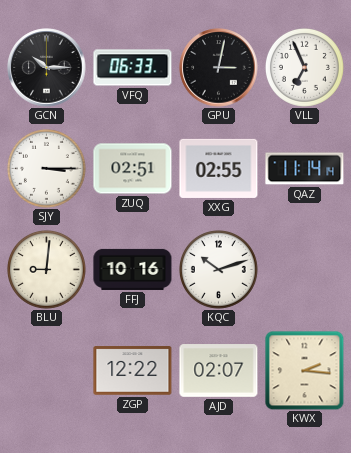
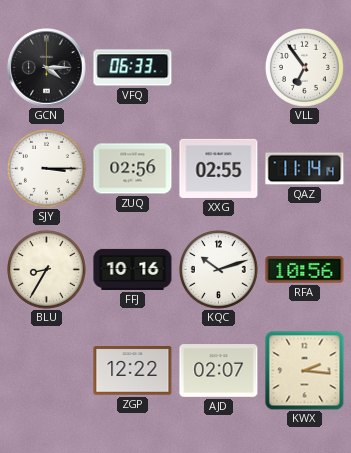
GCN: 10:15 -> 4:15
GPU: 3:02 -> none
VLL: 6:56 -> 6:54
ZUQ: 02:51 -> 02:56
BLU: 9:01 -> 8:35
RFA: none -> 10:56
